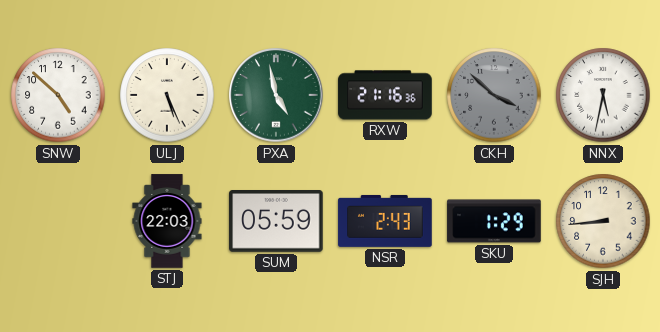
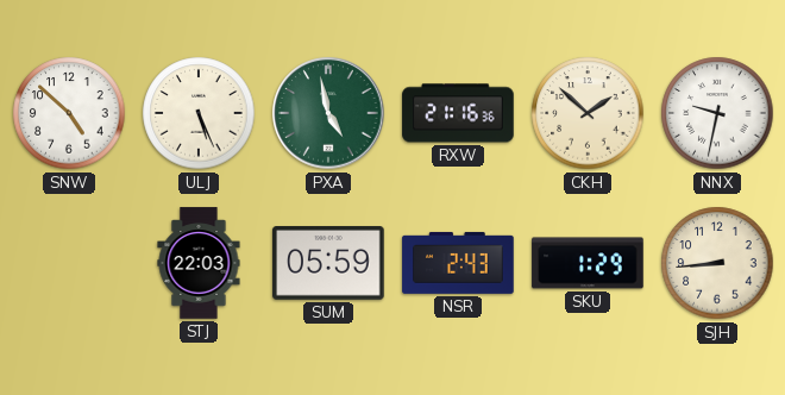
CKH: 3:52 -> 1:52
CKH dial: grey -> cream
NNX: 5:32 -> 9:32
